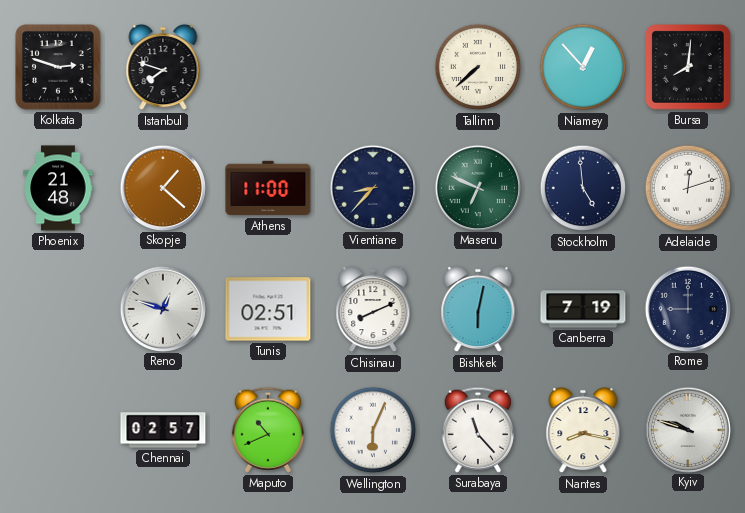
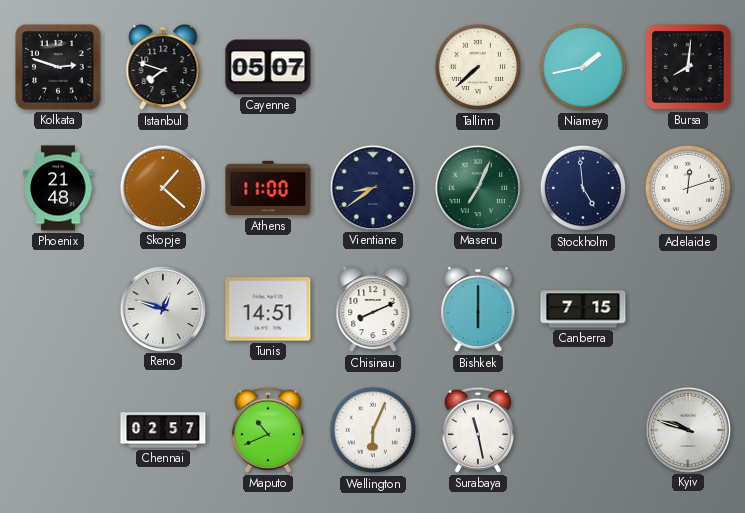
Cayenne: none -> 05:07
Niamey: 12:53 -> 1:43
Vientiane: 8:37 -> 8:39
Maseru: 6:49 -> 7:04
Tunis: 02:51 -> 14:51
Bishkek: 6:02 -> 6:00
Canberra: 7:19 -> 7:15
Rome: 9:00 -> none
Surabaya: 11:23 -> 11:28
Nantes: 8:17 -> none
